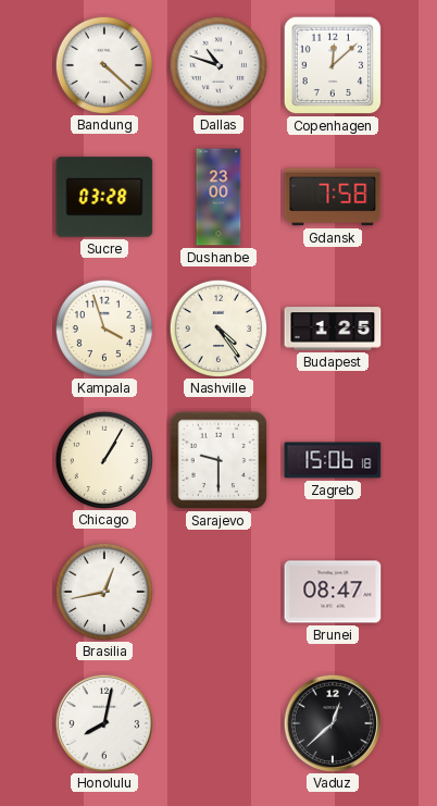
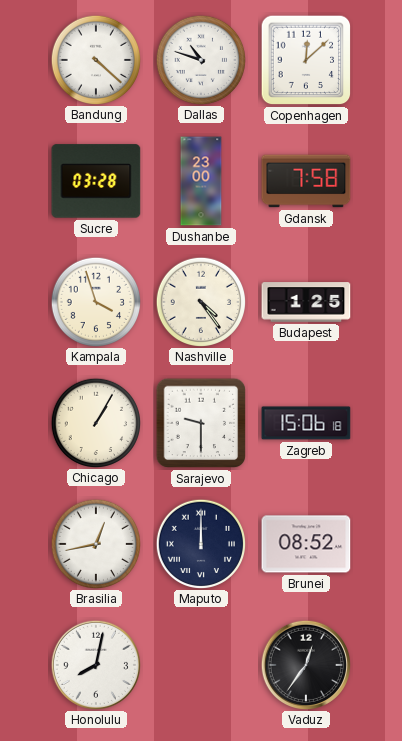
Maputo: none -> 12:00
Brunei: 08:47 -> 08:52
Vaduz: 12:38 -> 12:36
